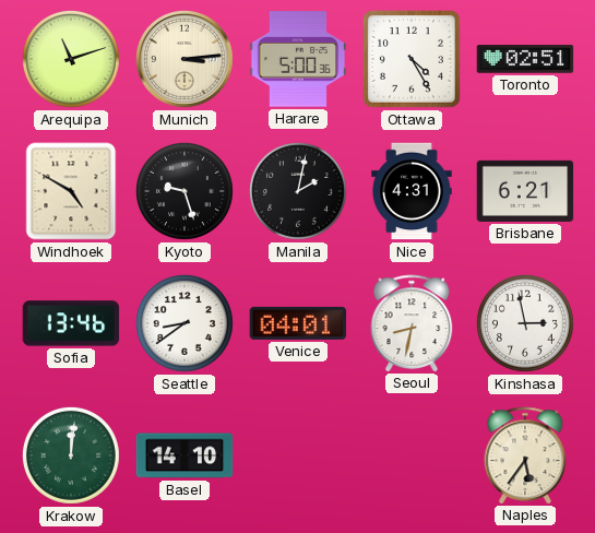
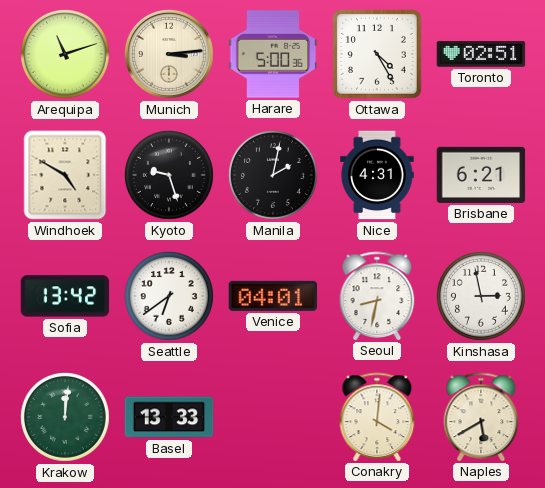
Sofia: 13:46 -> 13:42
Seattle: 8:39 -> 6:39
Basel: 14:10 -> 13:33
Conakry: none -> 4:01
Naples: 5:36 -> 5:40
